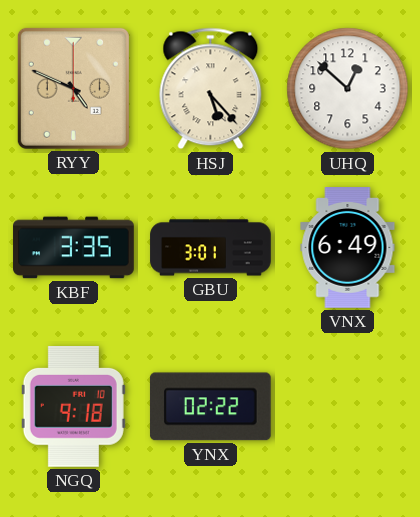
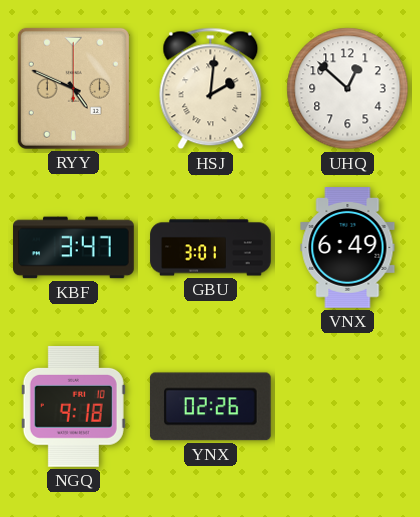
HSJ: 5:23 -> 2:01
KBF: 3:35 -> 3:47
YNX: 02:22 -> 02:26
